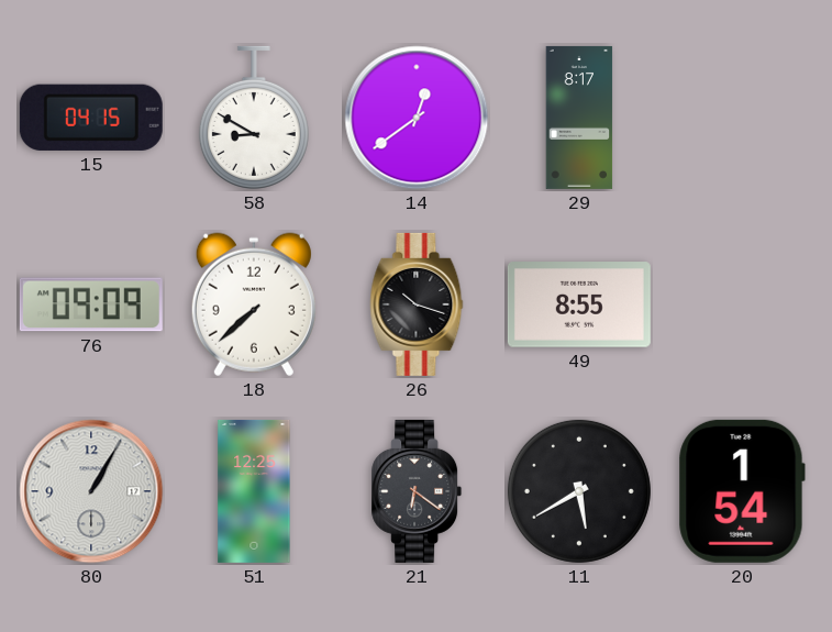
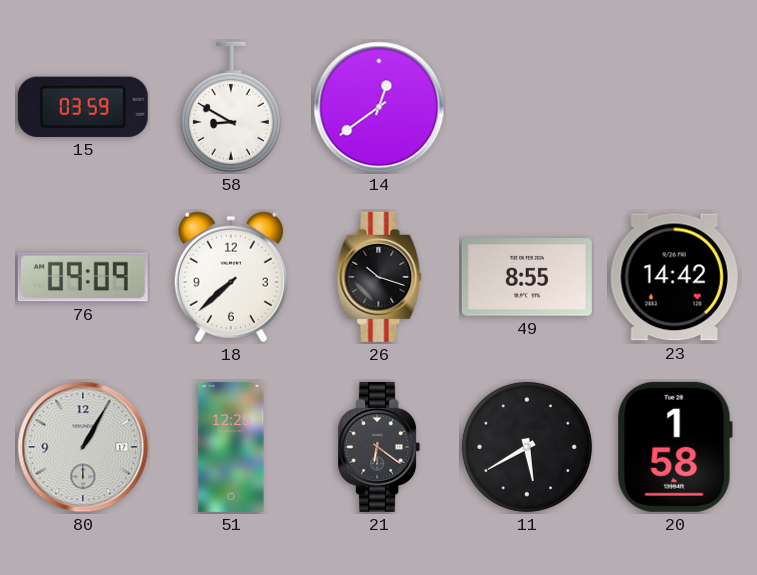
15: 04:15 -> 03:59
29: 8:17 -> none
23: none -> 14:42
20: 1:54 -> 1:58
